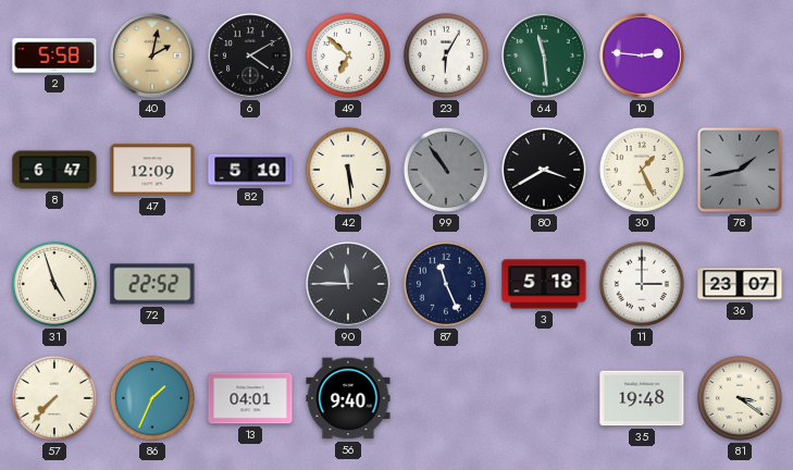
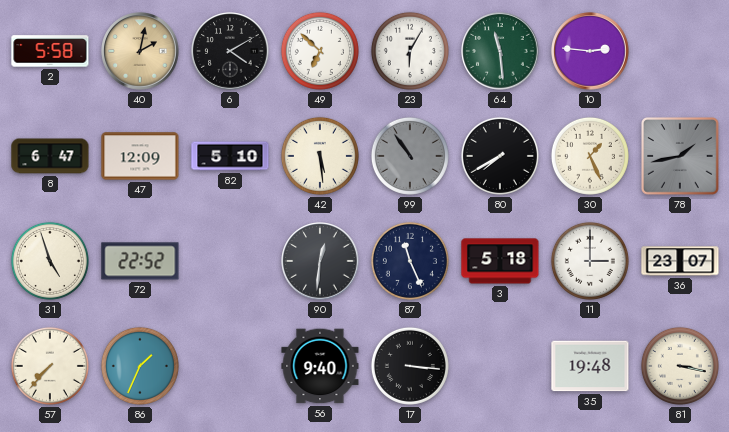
80: 3:40 -> 7:40
90: 11:45 -> 12:31
13: 04:01 -> none
17: none -> 3:16
81: 3:21 -> 3:17
